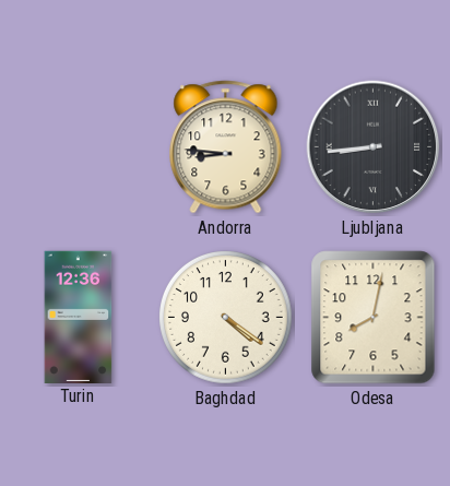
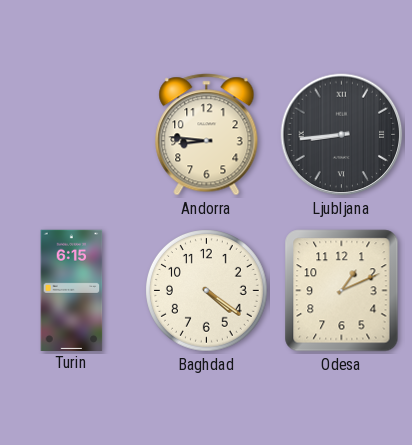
Turin: 12:36 -> 6:15
Odesa: 8:02 -> 1:11
